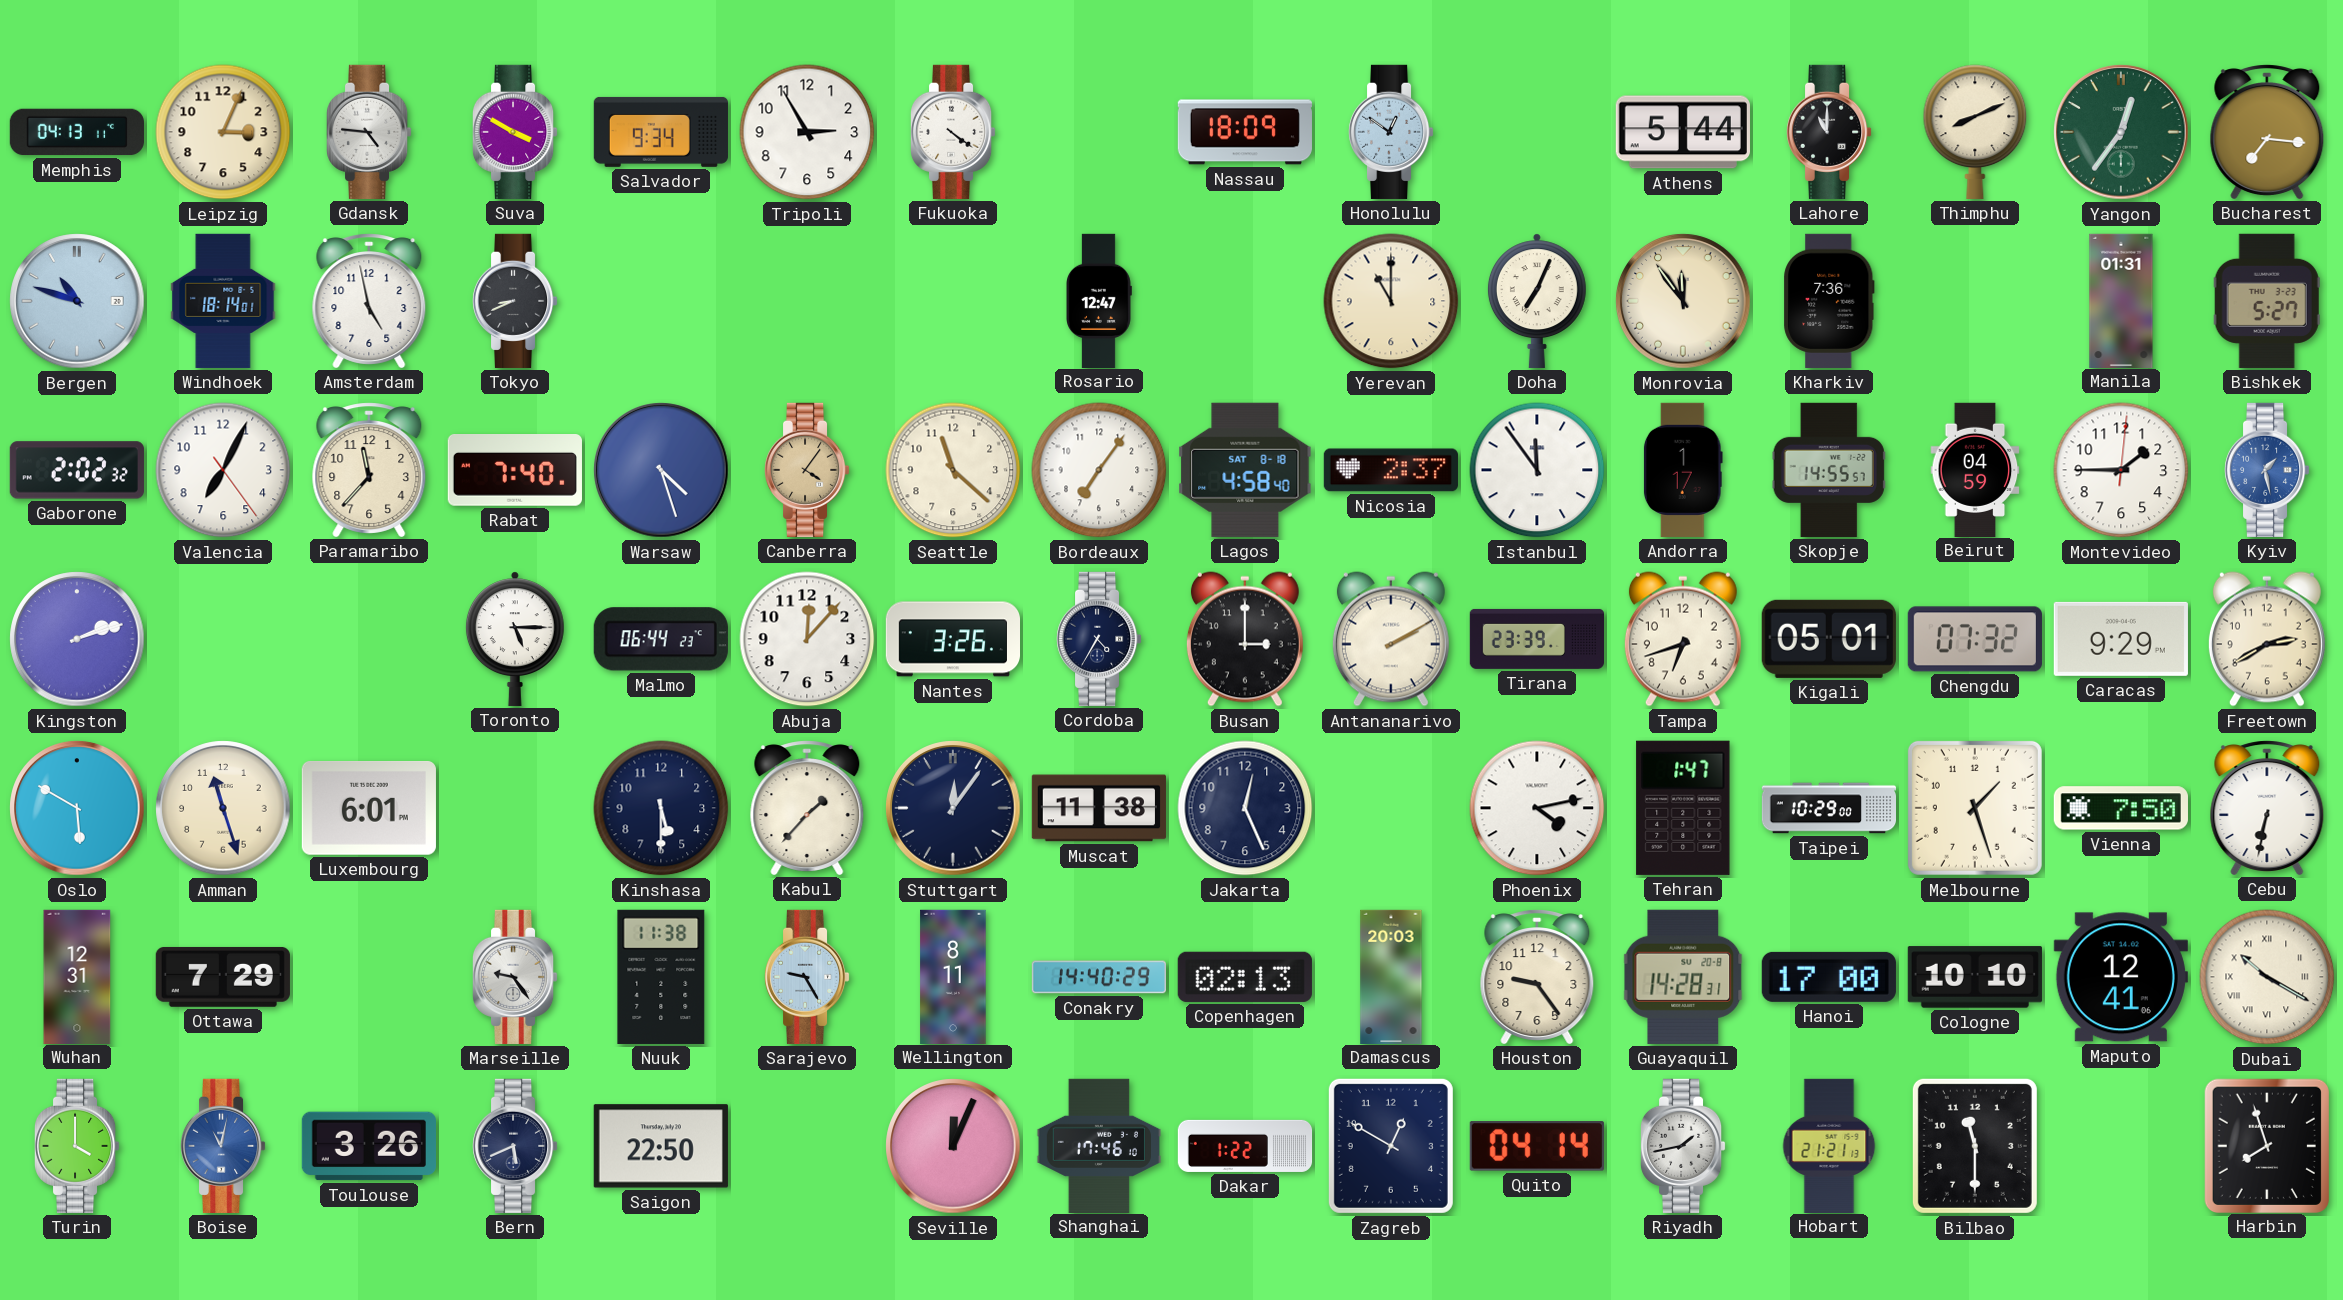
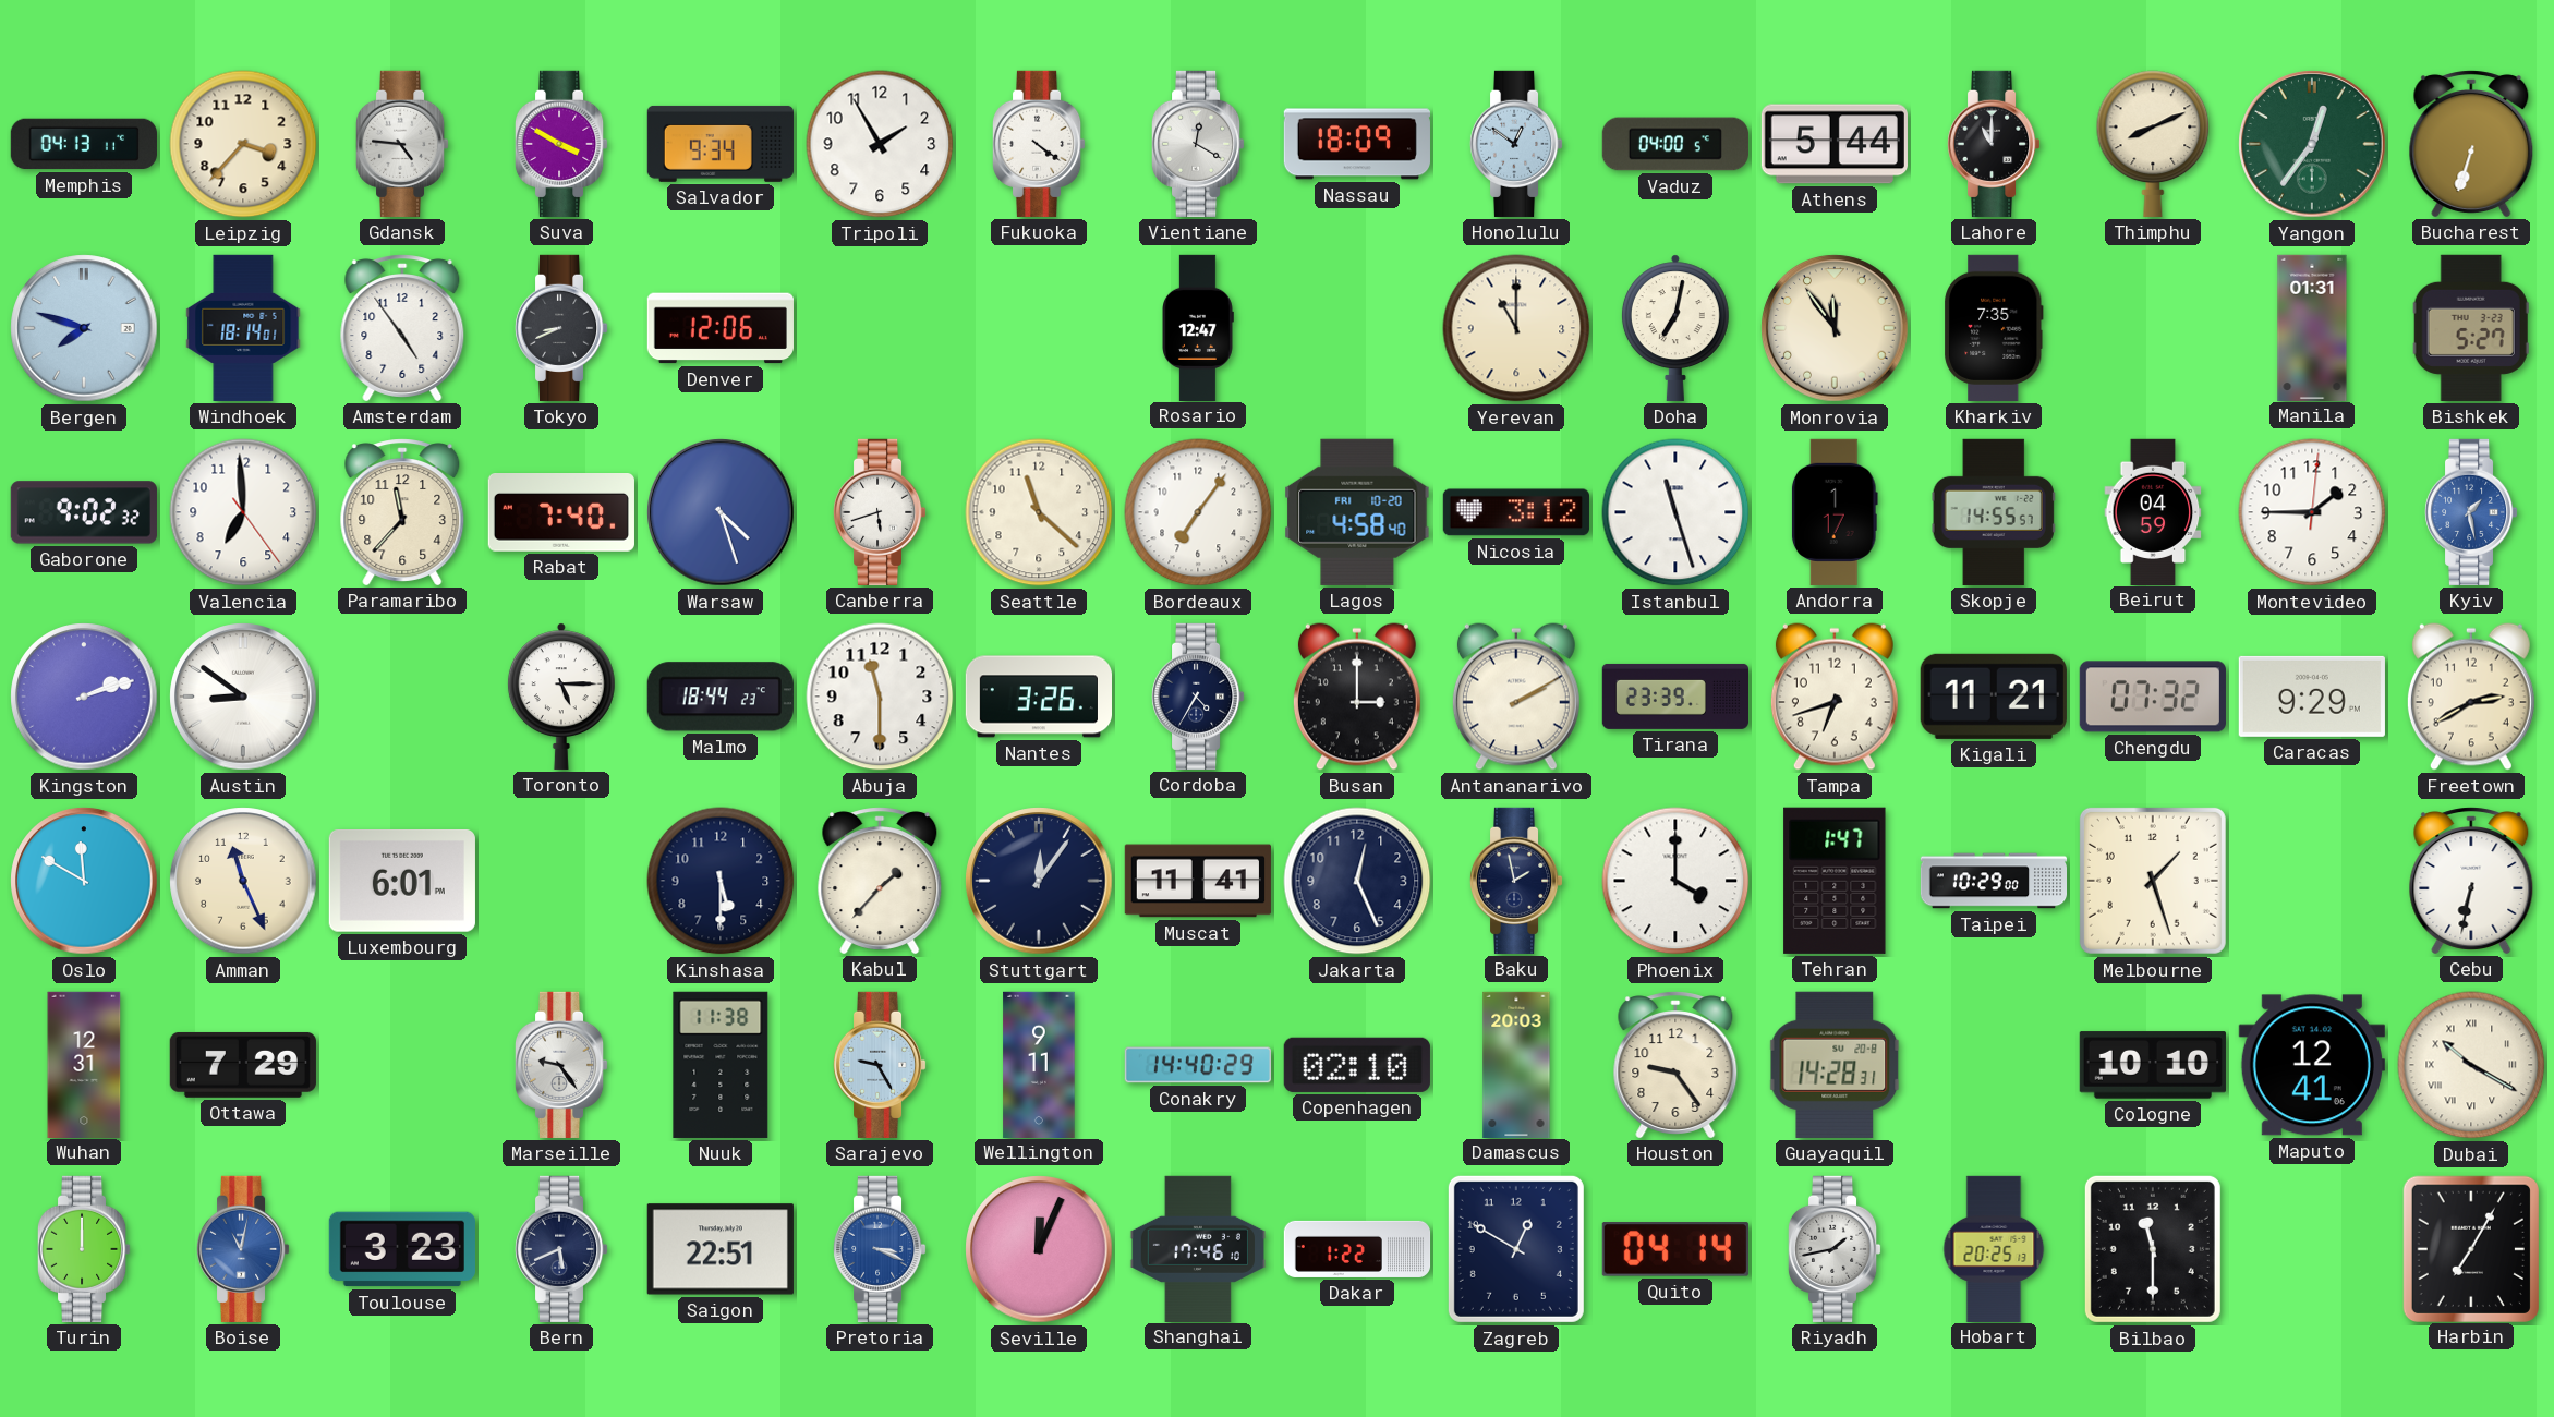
Leipzig: 3:04 -> 3:37
Tripoli: 2:55 -> 1:55
Vientiane: none -> 12:20
Vaduz: none -> 04:00
Bucharest: 7:16 -> 6:33
Bergen: 10:48 -> 7:48
Amsterdam: 4:58 -> 4:54
Denver: none -> 12:06
Doha: 7:04 -> 7:02
Kharkiv: 7:36 -> 7:35
Gaborone: 2:02 -> 9:02
Valencia: 7:04 -> 6:59
Canberra: 4:06 -> 5:42
Canberra dial: champagne -> white
Lagos date: SAT 8-18 -> FRI 10-20
Nicosia: 2:37 -> 3:12
Istanbul: 11:54 -> 11:27
Austin: none -> 8:51
Malmo: 06:44 -> 18:44
Abuja: 12:07 -> 11:30
Kigali: 05:01 -> 11:21
Oslo: 5:50 -> 11:50
Amman: 11:27 -> 11:26
Muscat: 11:38 -> 11:41
Baku: none -> 1:58
Phoenix: 4:13 -> 4:00
Vienna: 7:50 -> none
Wellington: 8:11 -> 9:11
Copenhagen: 02:13 -> 02:10
Hanoi: 17:00 -> none
Turin: 4:00 -> 12:00
Toulouse: 3:26 -> 3:23
Saigon: 22:50 -> 22:51
Pretoria: none -> 3:19
Hobart: 21:21 -> 20:25
Harbin: 7:57 -> 7:05
